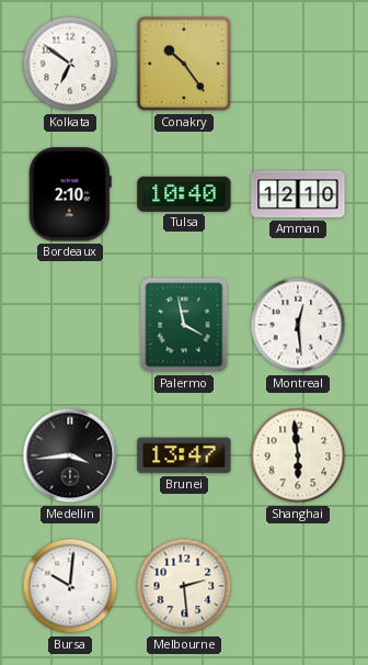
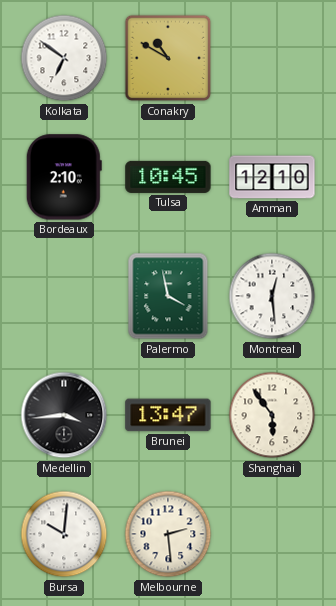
Conakry: 10:24 -> 10:50
Tulsa: 10:40 -> 10:45
Shanghai: 5:59 -> 5:54
